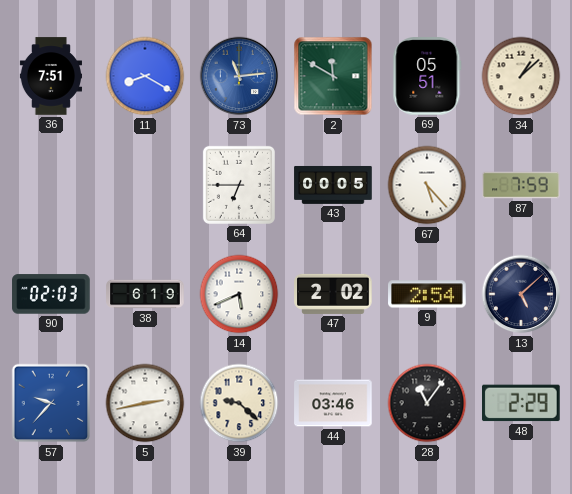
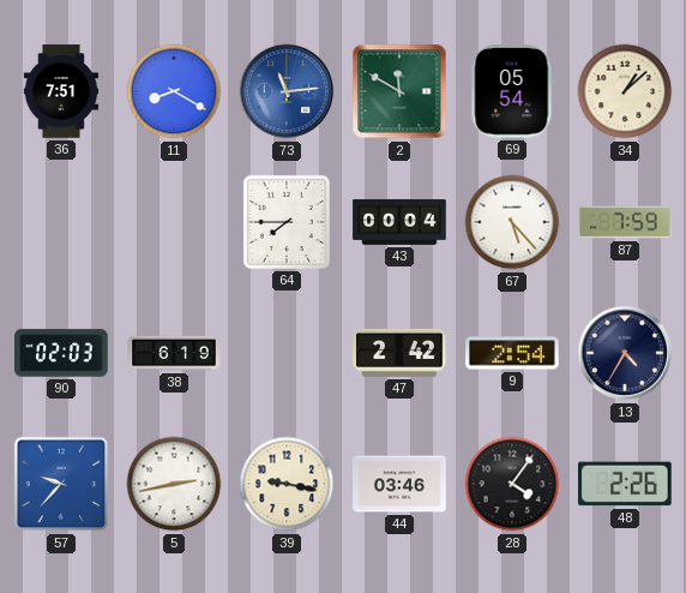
69: 05:51 -> 05:54
64: 6:45 -> 7:45
43: 00:05 -> 00:04
14: 5:41 -> none
47: 2:02 -> 2:42
13: 5:08 -> 4:35
39: 9:22 -> 9:17
28: 11:06 -> 4:06
48: 2:29 -> 2:26
